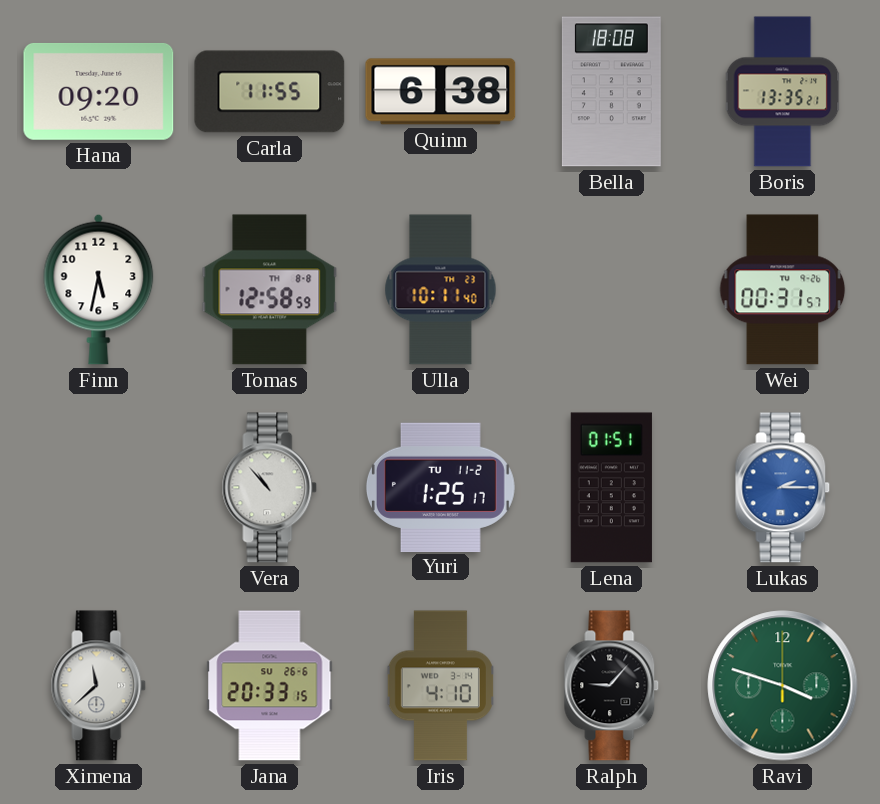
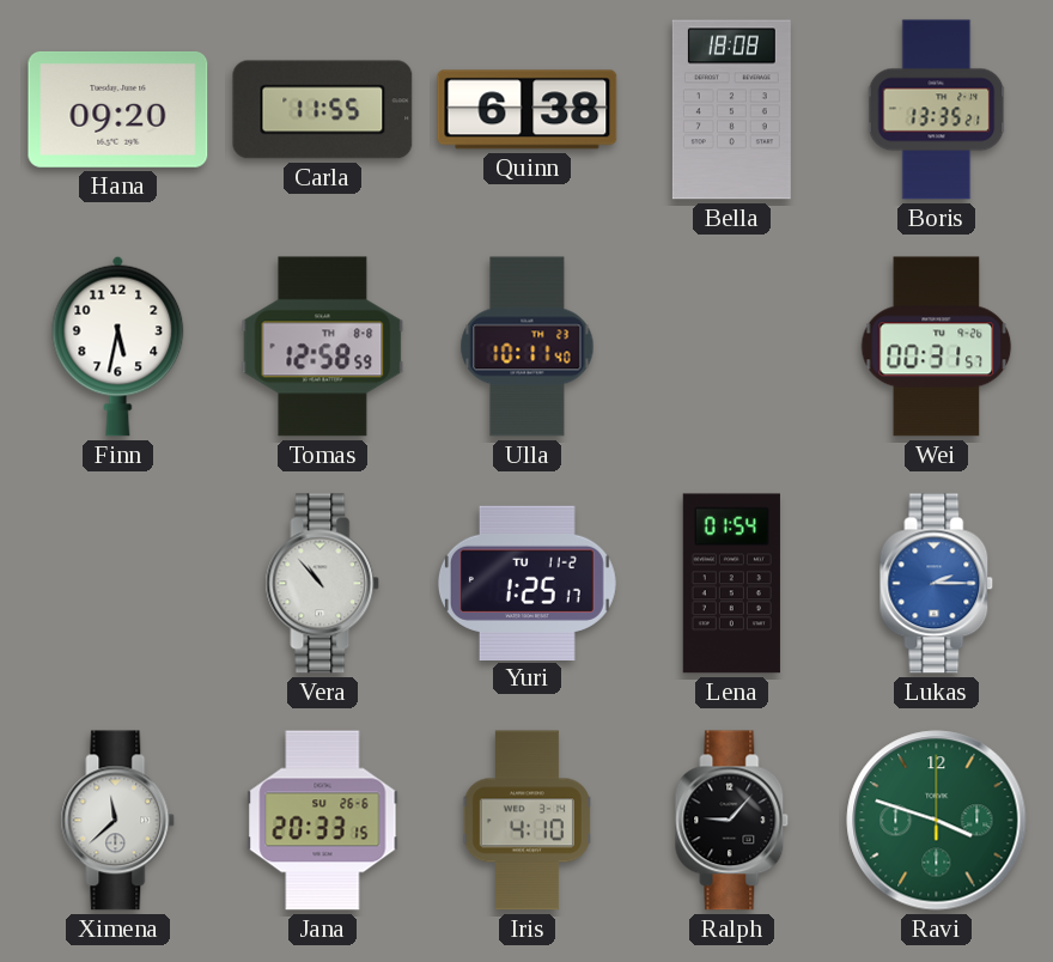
Lena: 01:51 -> 01:54
